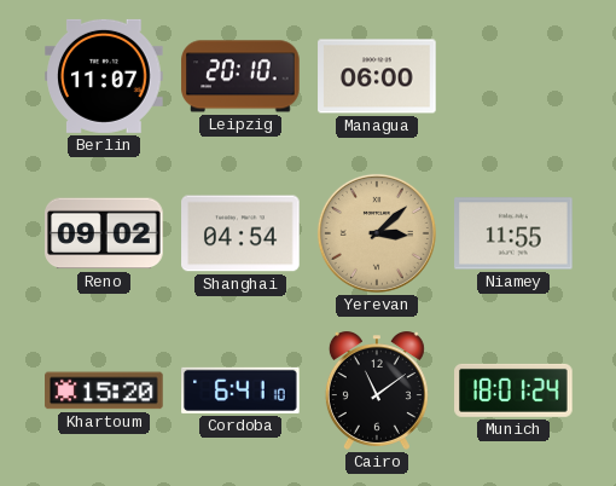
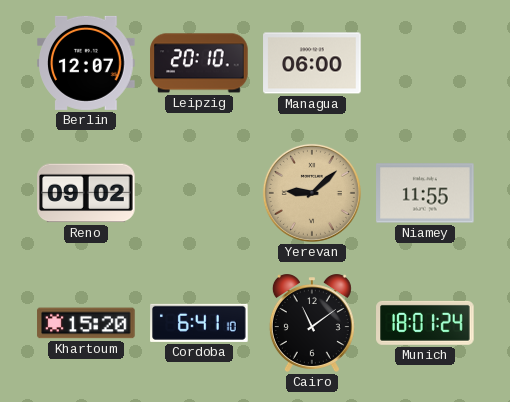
Berlin: 11:07 -> 12:07
Shanghai: 04:54 -> none
Yerevan: 3:08 -> 9:08
